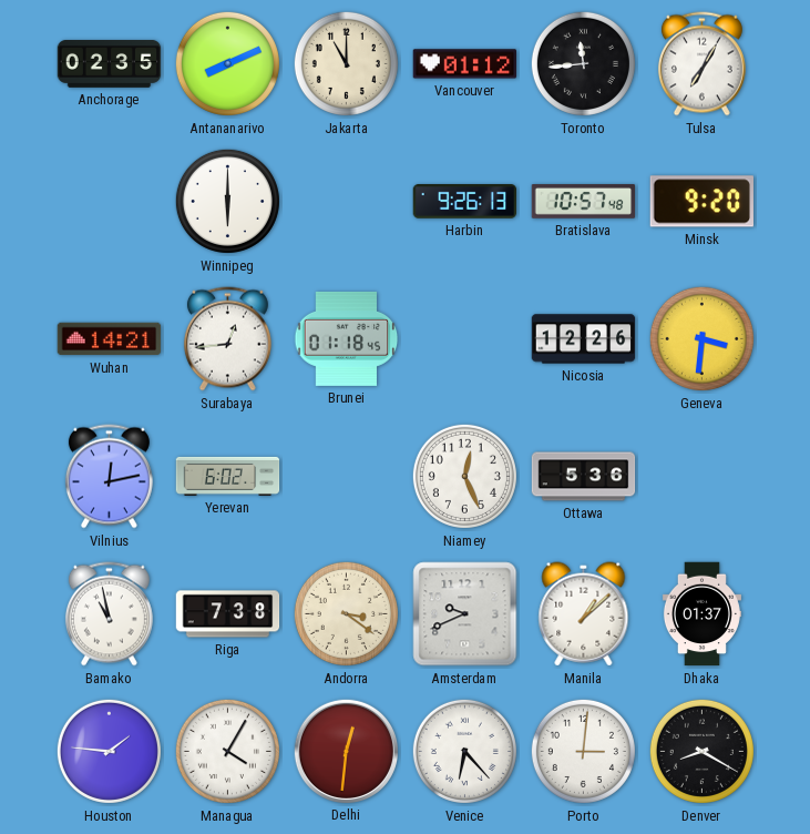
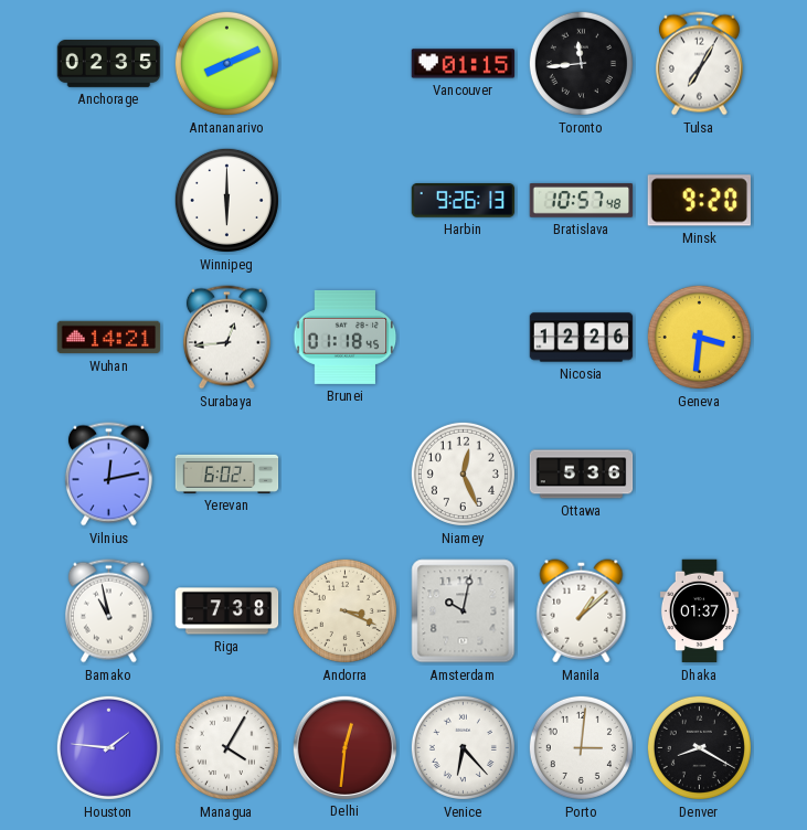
Jakarta: 11:00 -> none
Vancouver: 01:12 -> 01:15
Andorra: 3:21 -> 3:19
Amsterdam: 9:41 -> 10:02
